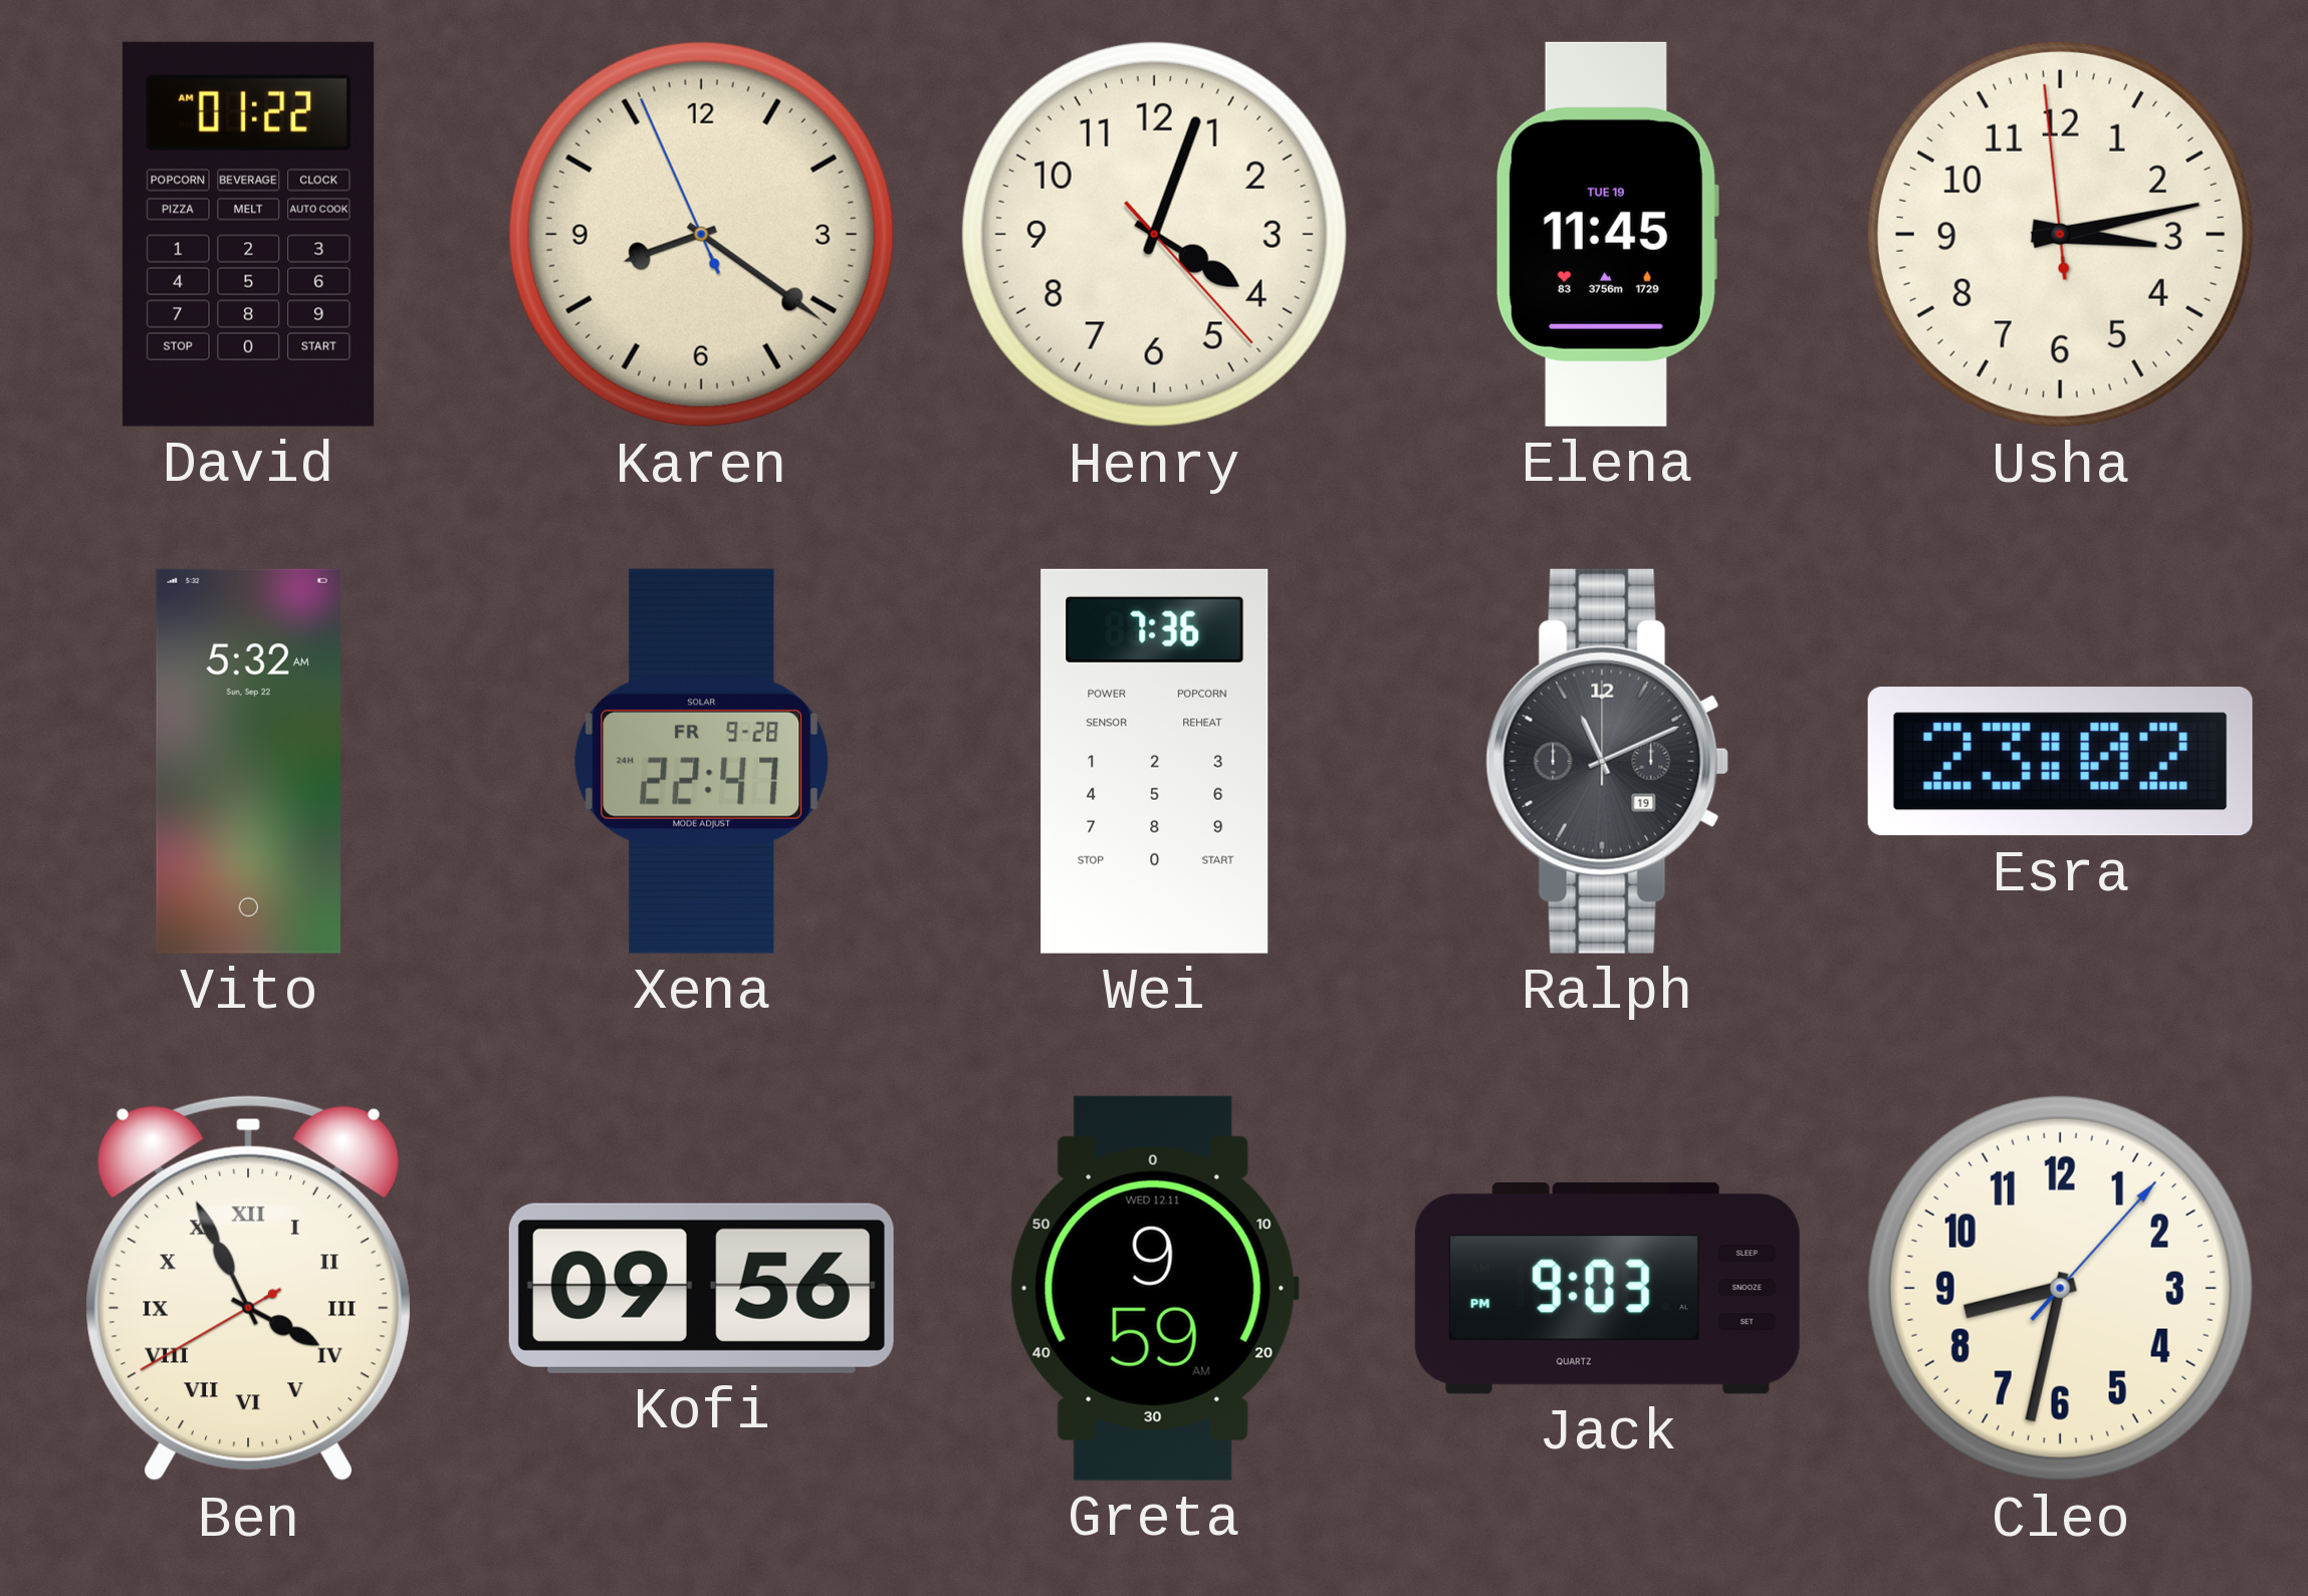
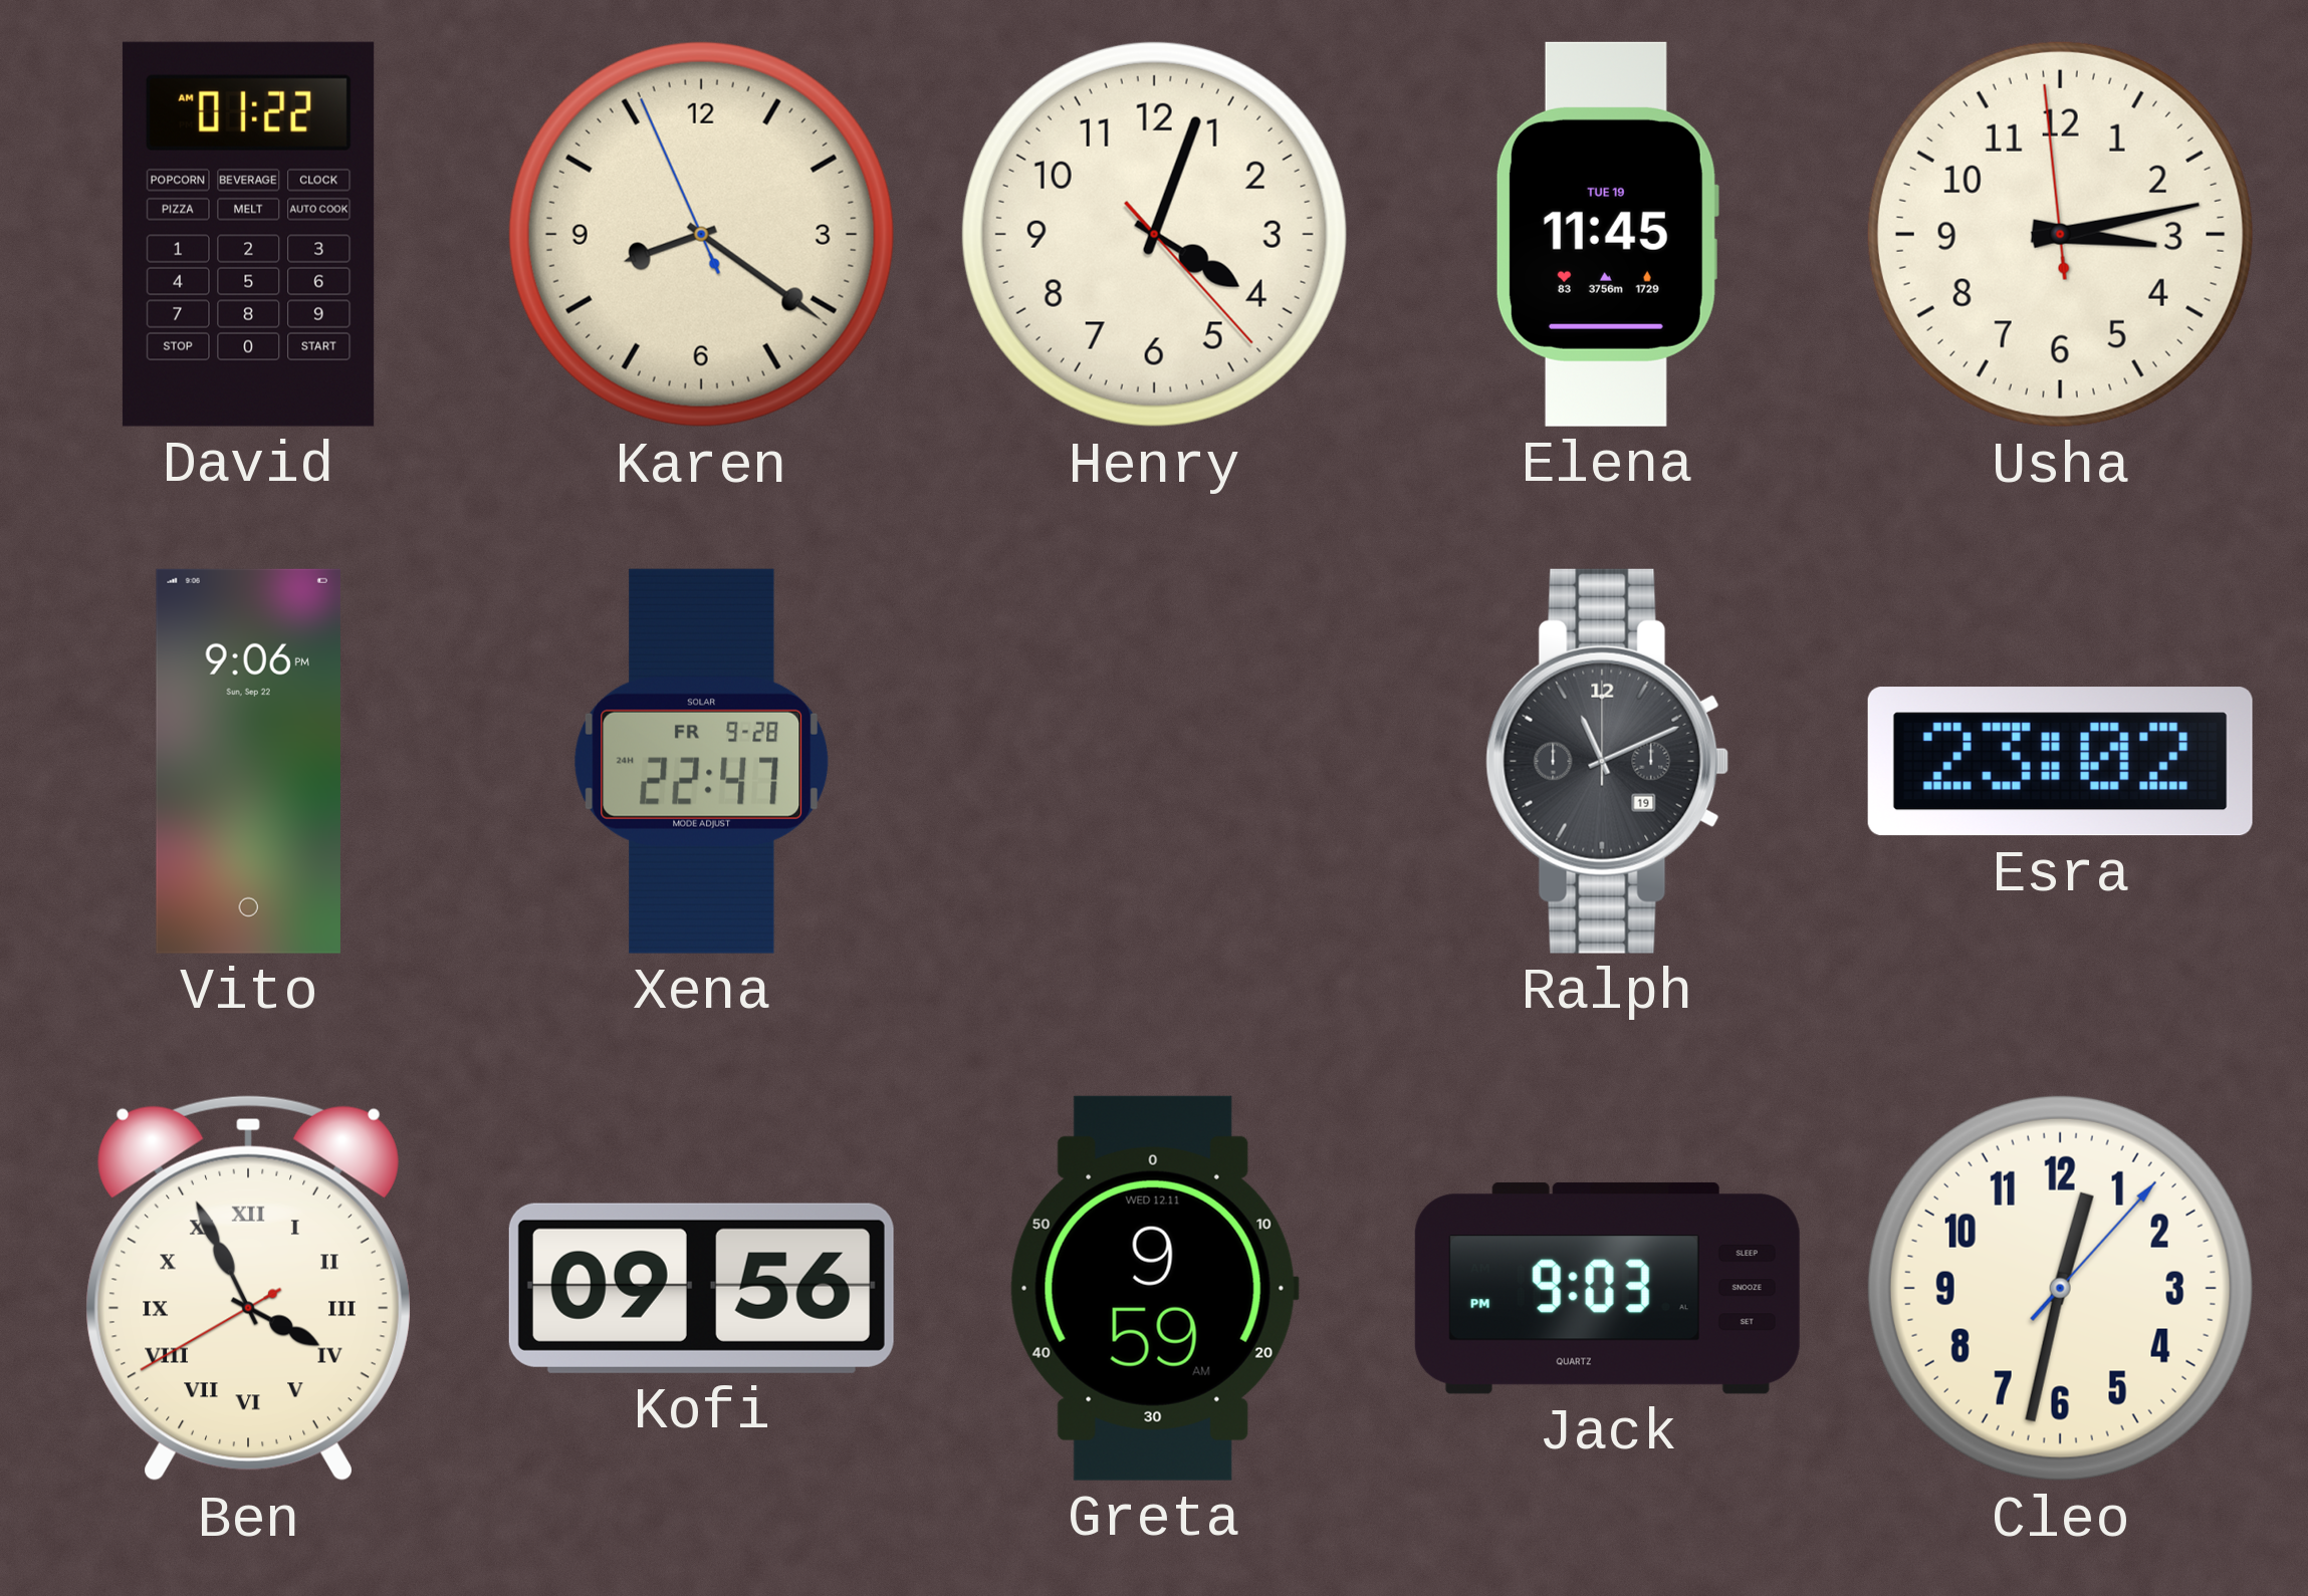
Vito: 5:32 -> 9:06
Wei: 7:36 -> none
Cleo: 8:32 -> 12:32
